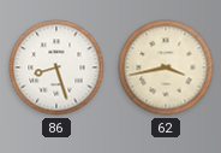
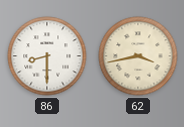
86: 8:27 -> 8:30
